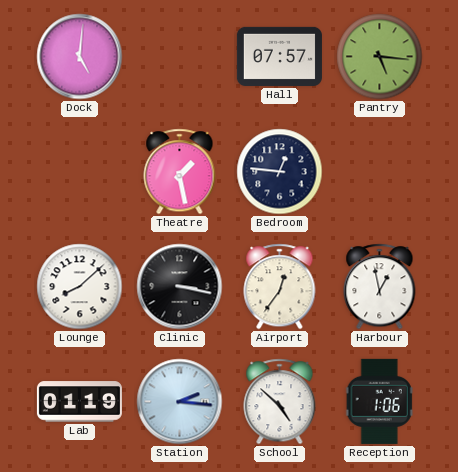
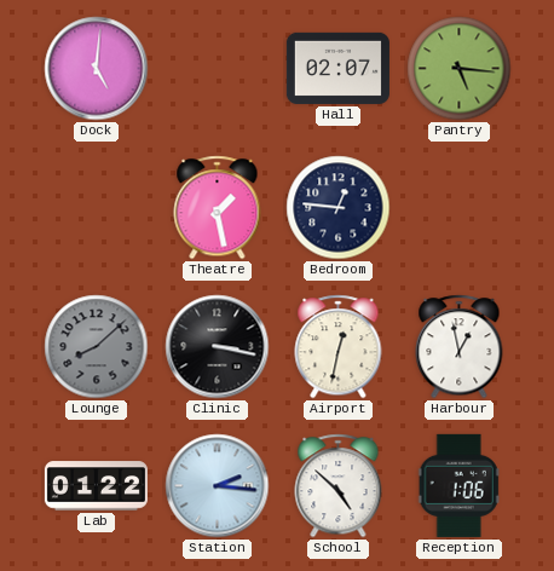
Hall: 07:57 -> 02:07
Lounge dial: white -> grey
Airport: 12:36 -> 12:32
Lab: 01:19 -> 01:22
